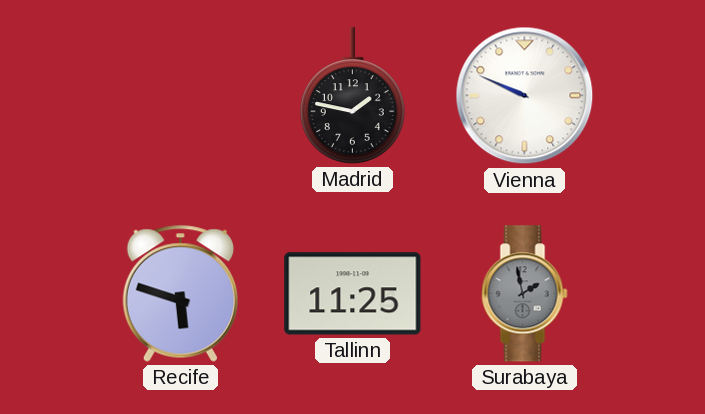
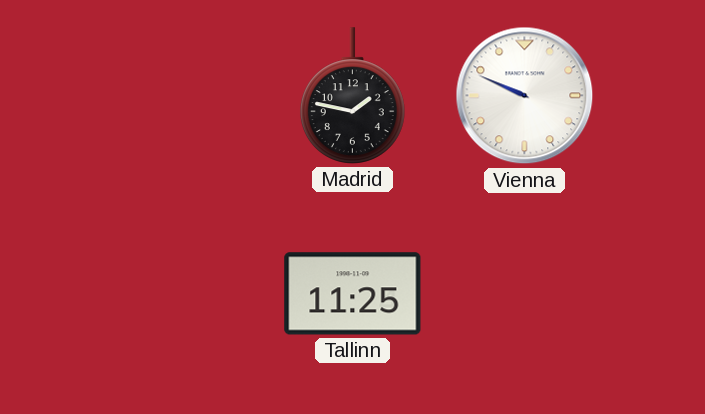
Recife: 5:48 -> none
Surabaya: 1:58 -> none
